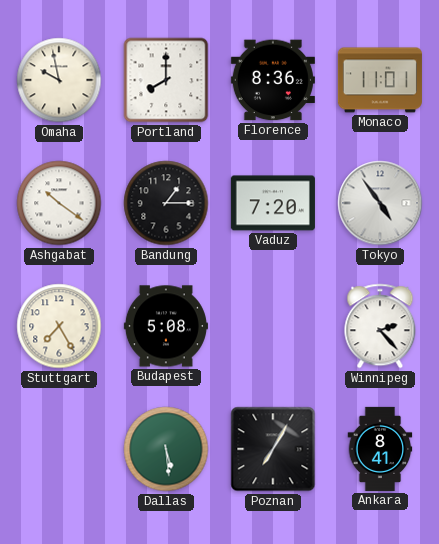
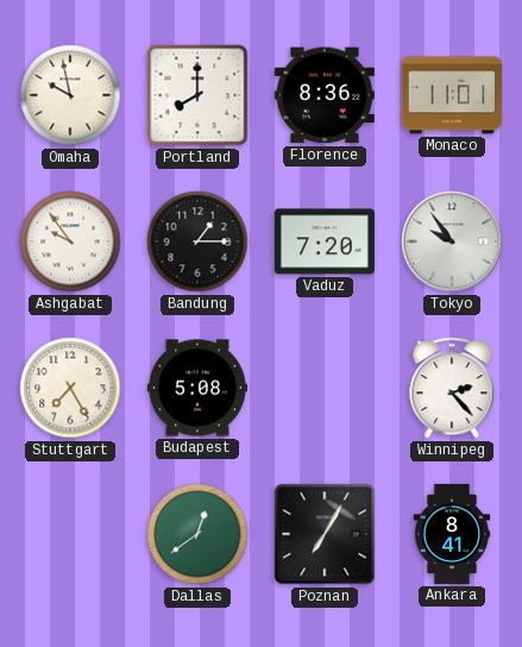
Ashgabat: 10:21 -> 9:54
Tokyo: 4:54 -> 9:54
Dallas: 5:29 -> 12:39
